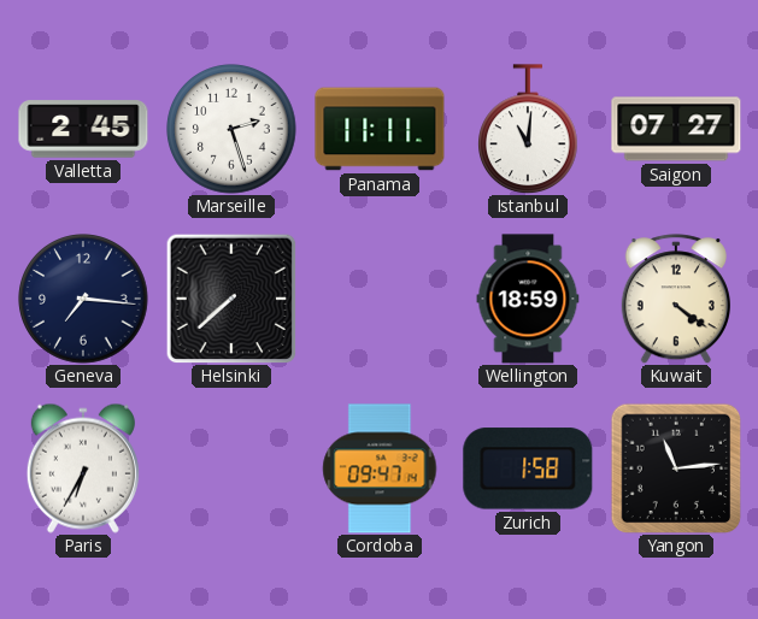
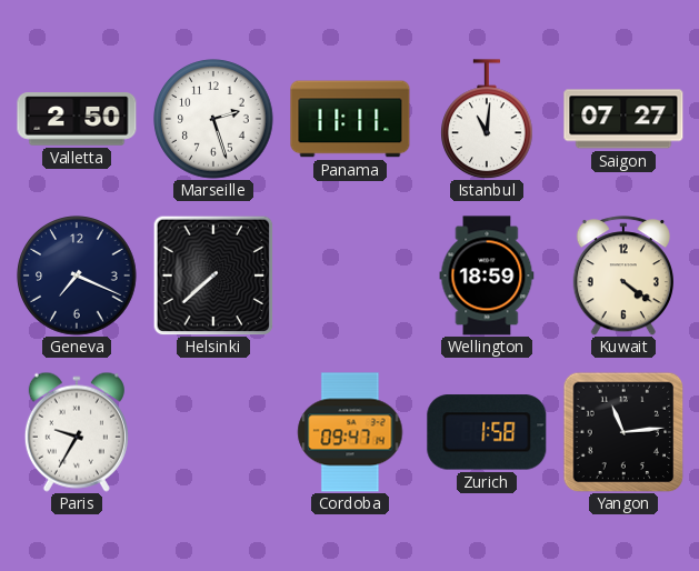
Valletta: 2:45 -> 2:50
Geneva: 7:16 -> 7:19
Paris: 6:35 -> 9:35
